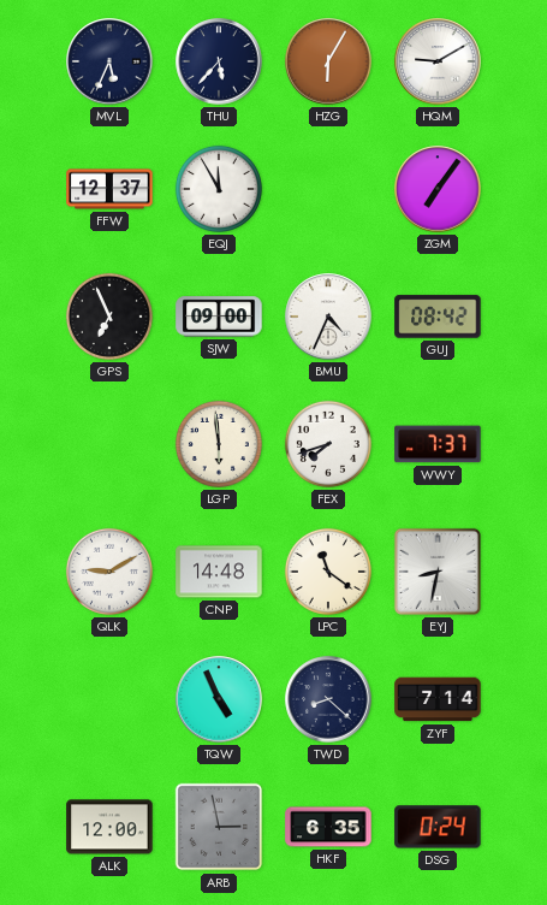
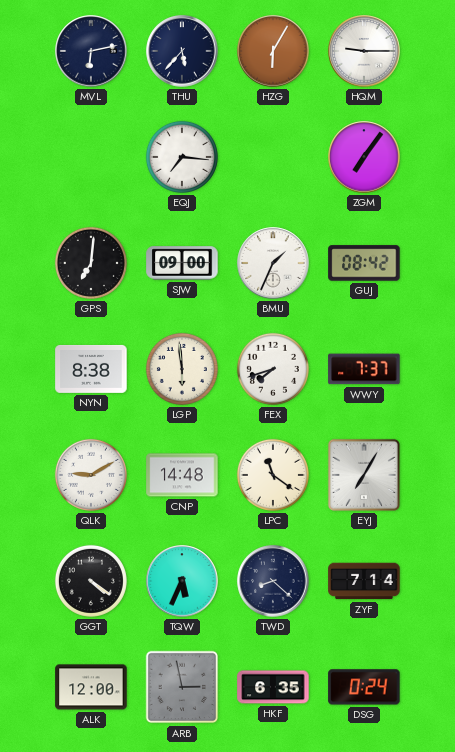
MVL: 5:34 -> 6:13
HQM: 9:10 -> 9:15
FFW: 12:37 -> none
EQJ: 11:55 -> 7:16
GPS: 6:56 -> 7:01
BMU: 4:34 -> 1:34
NYN: none -> 8:38
EYJ: 8:32 -> 7:05
GGT: none -> 4:21
TQW: 4:56 -> 5:34
